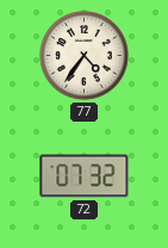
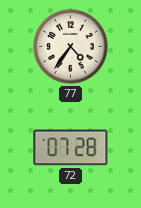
72: 07:32 -> 07:28
